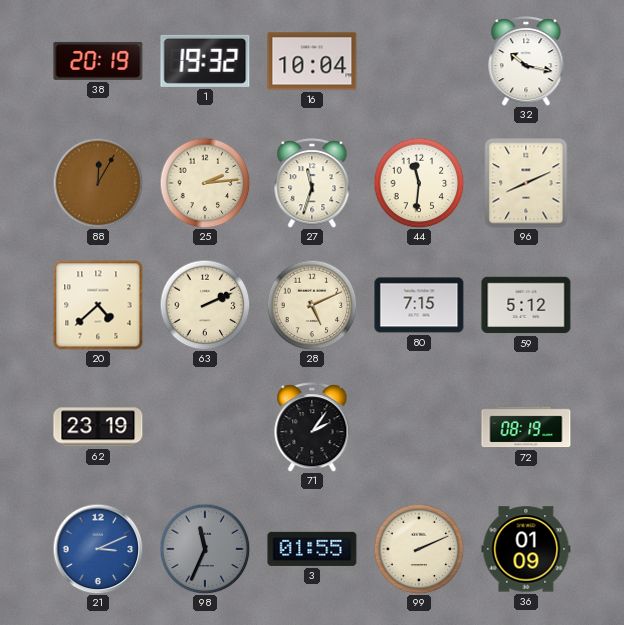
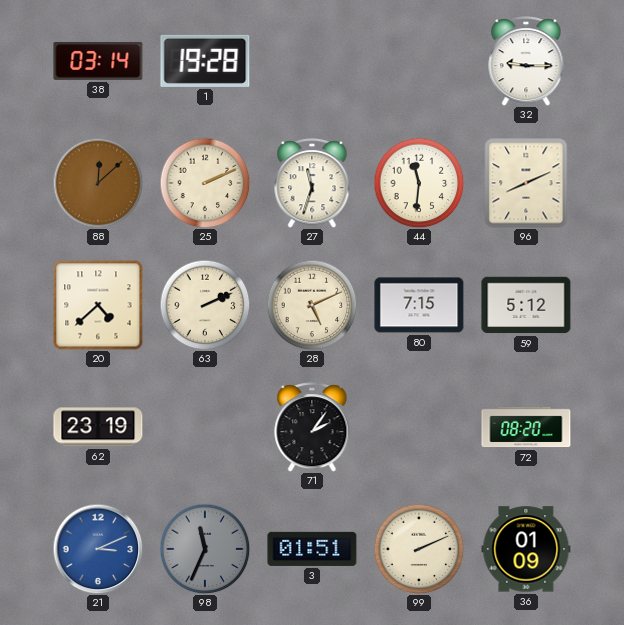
38: 20:19 -> 03:14
1: 19:32 -> 19:28
16: 10:04 -> none
32: 10:17 -> 9:15
88: 12:05 -> 12:08
25: 2:14 -> 2:11
72: 08:19 -> 08:20
3: 01:55 -> 01:51
